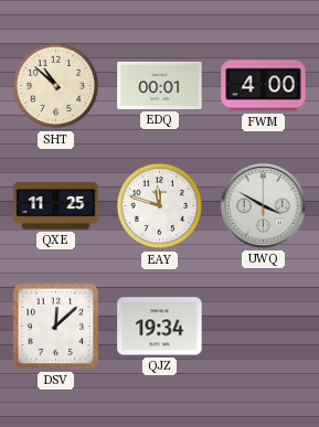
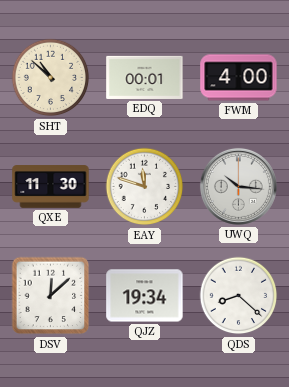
QXE: 11:25 -> 11:30
UWQ: 3:50 -> 10:16
QDS: none -> 8:22
